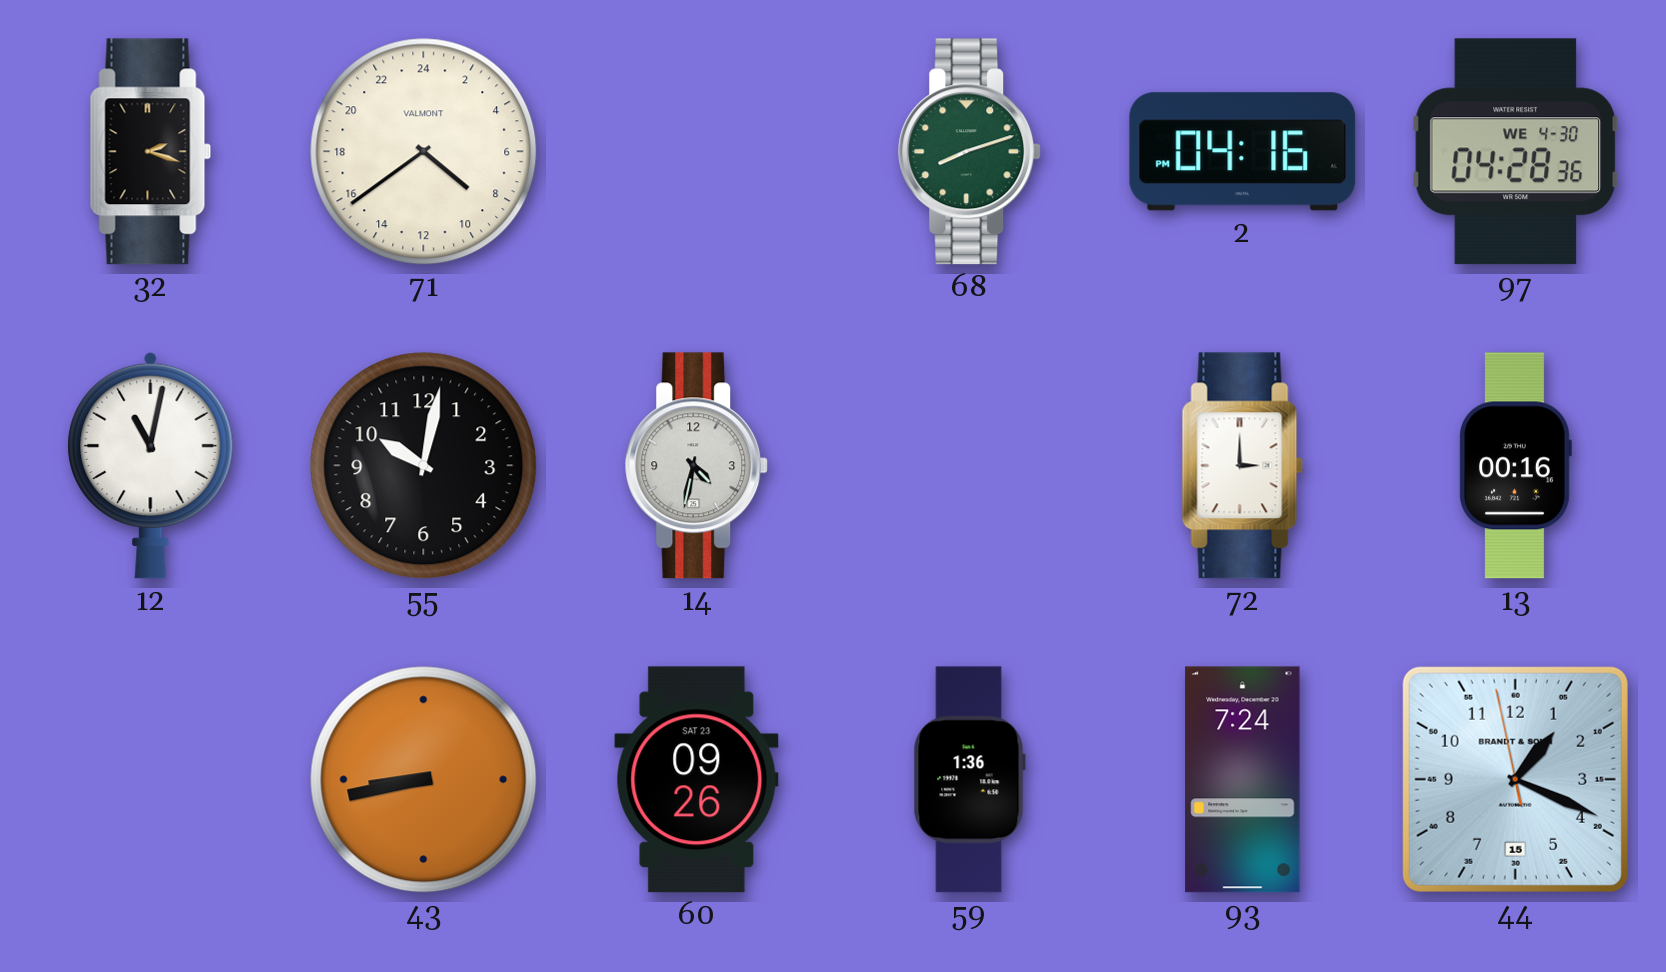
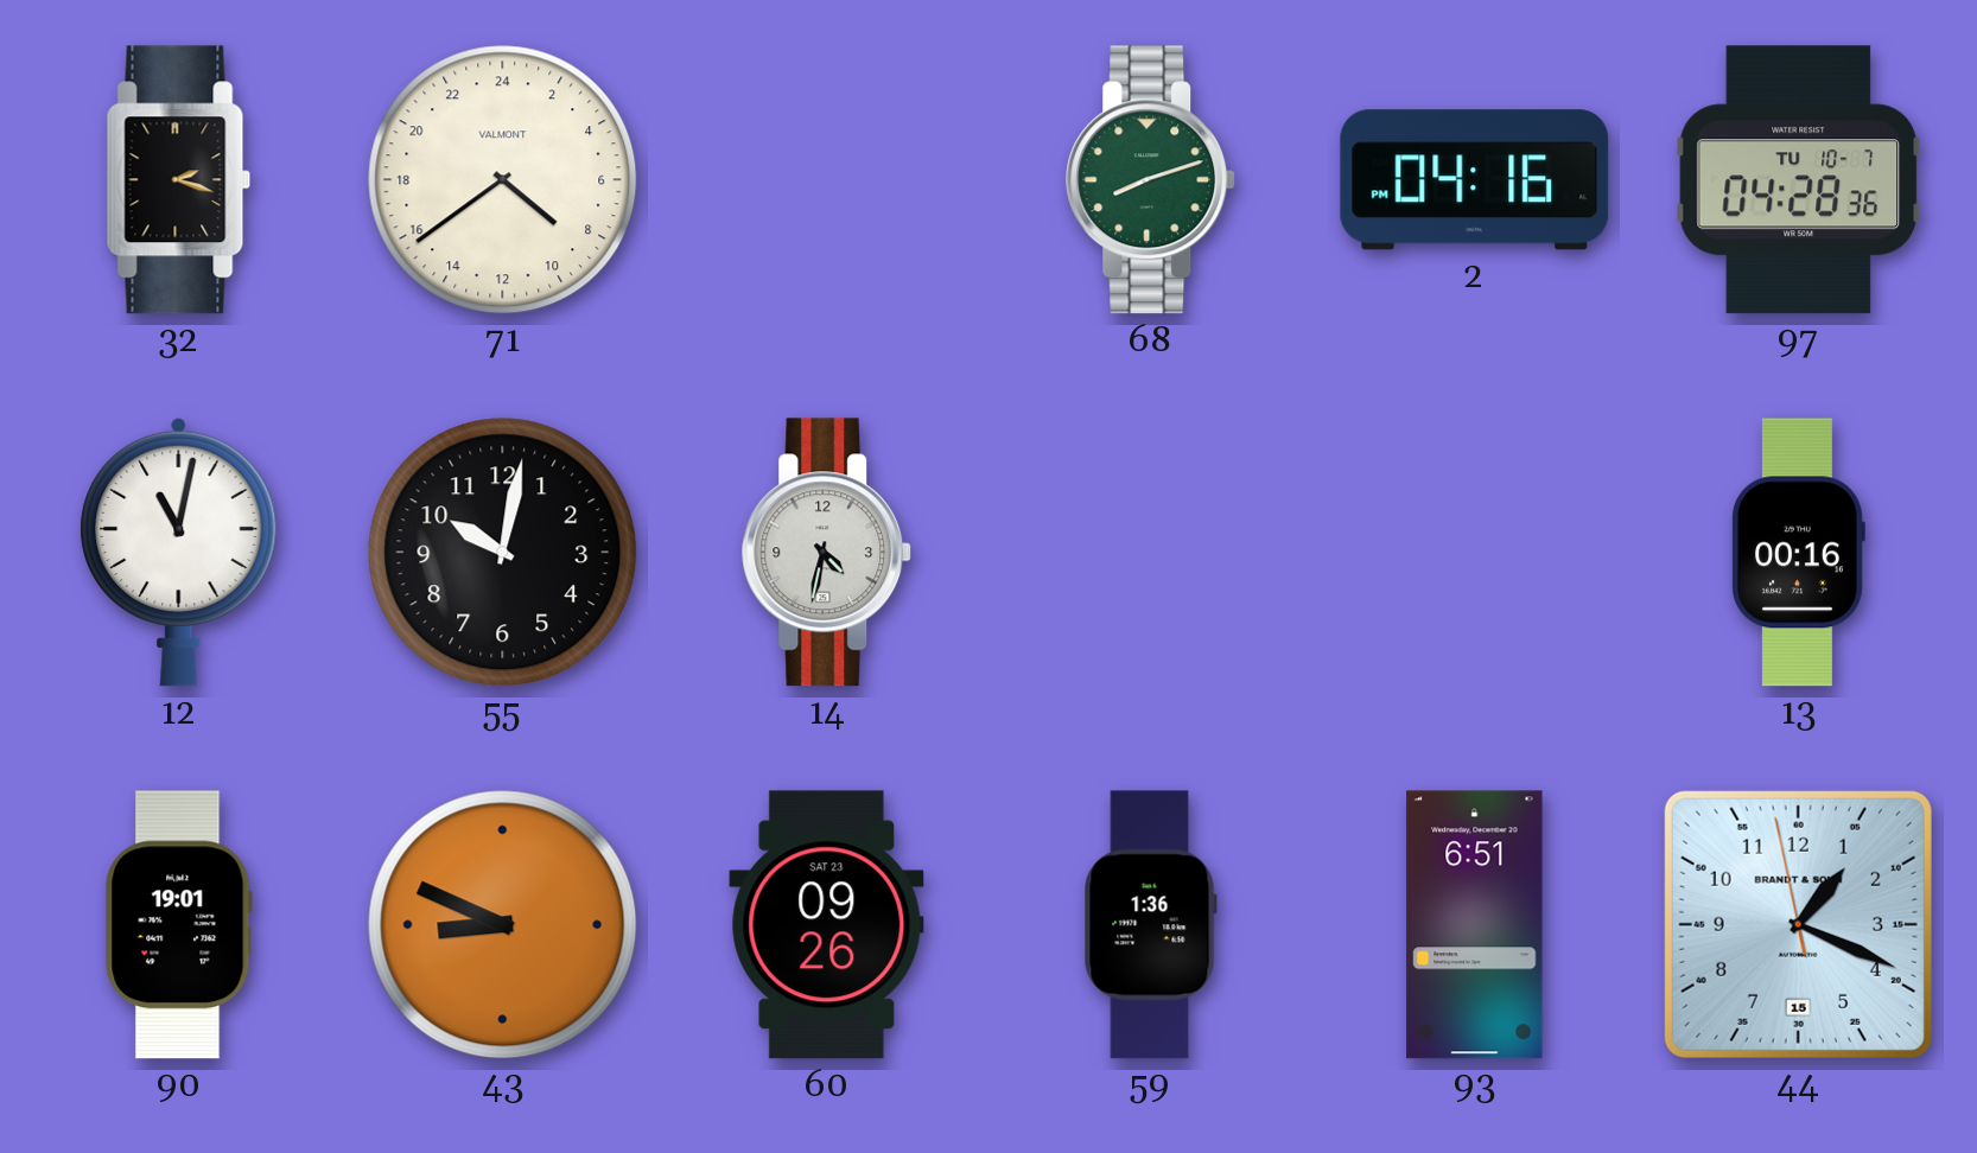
97 date: WE 4-30 -> TU 10-7
72: 3:00 -> none
90: none -> 19:01
43: 8:43 -> 8:49
93: 7:24 -> 6:51
